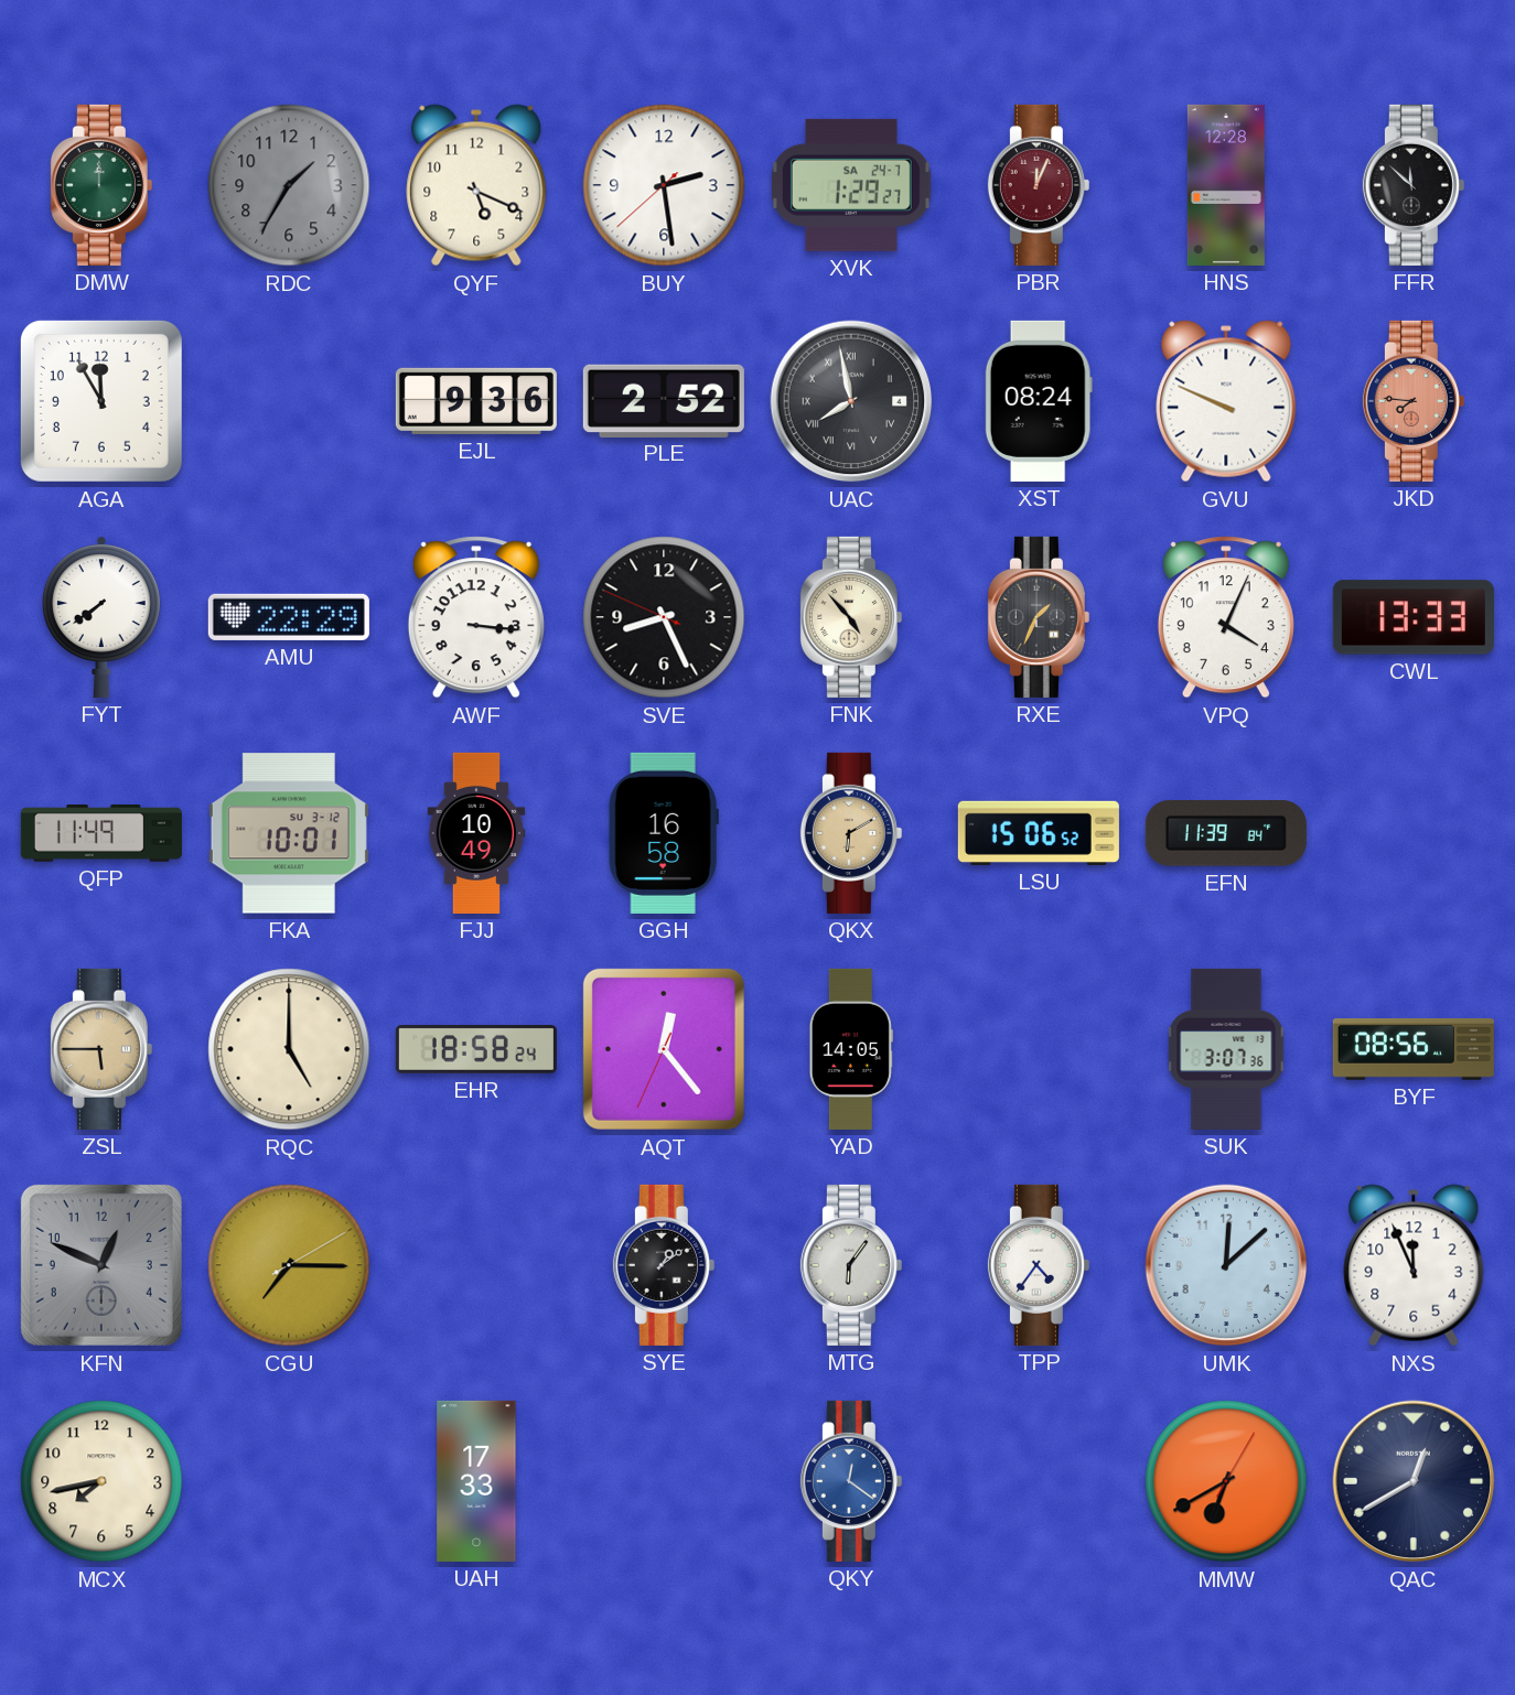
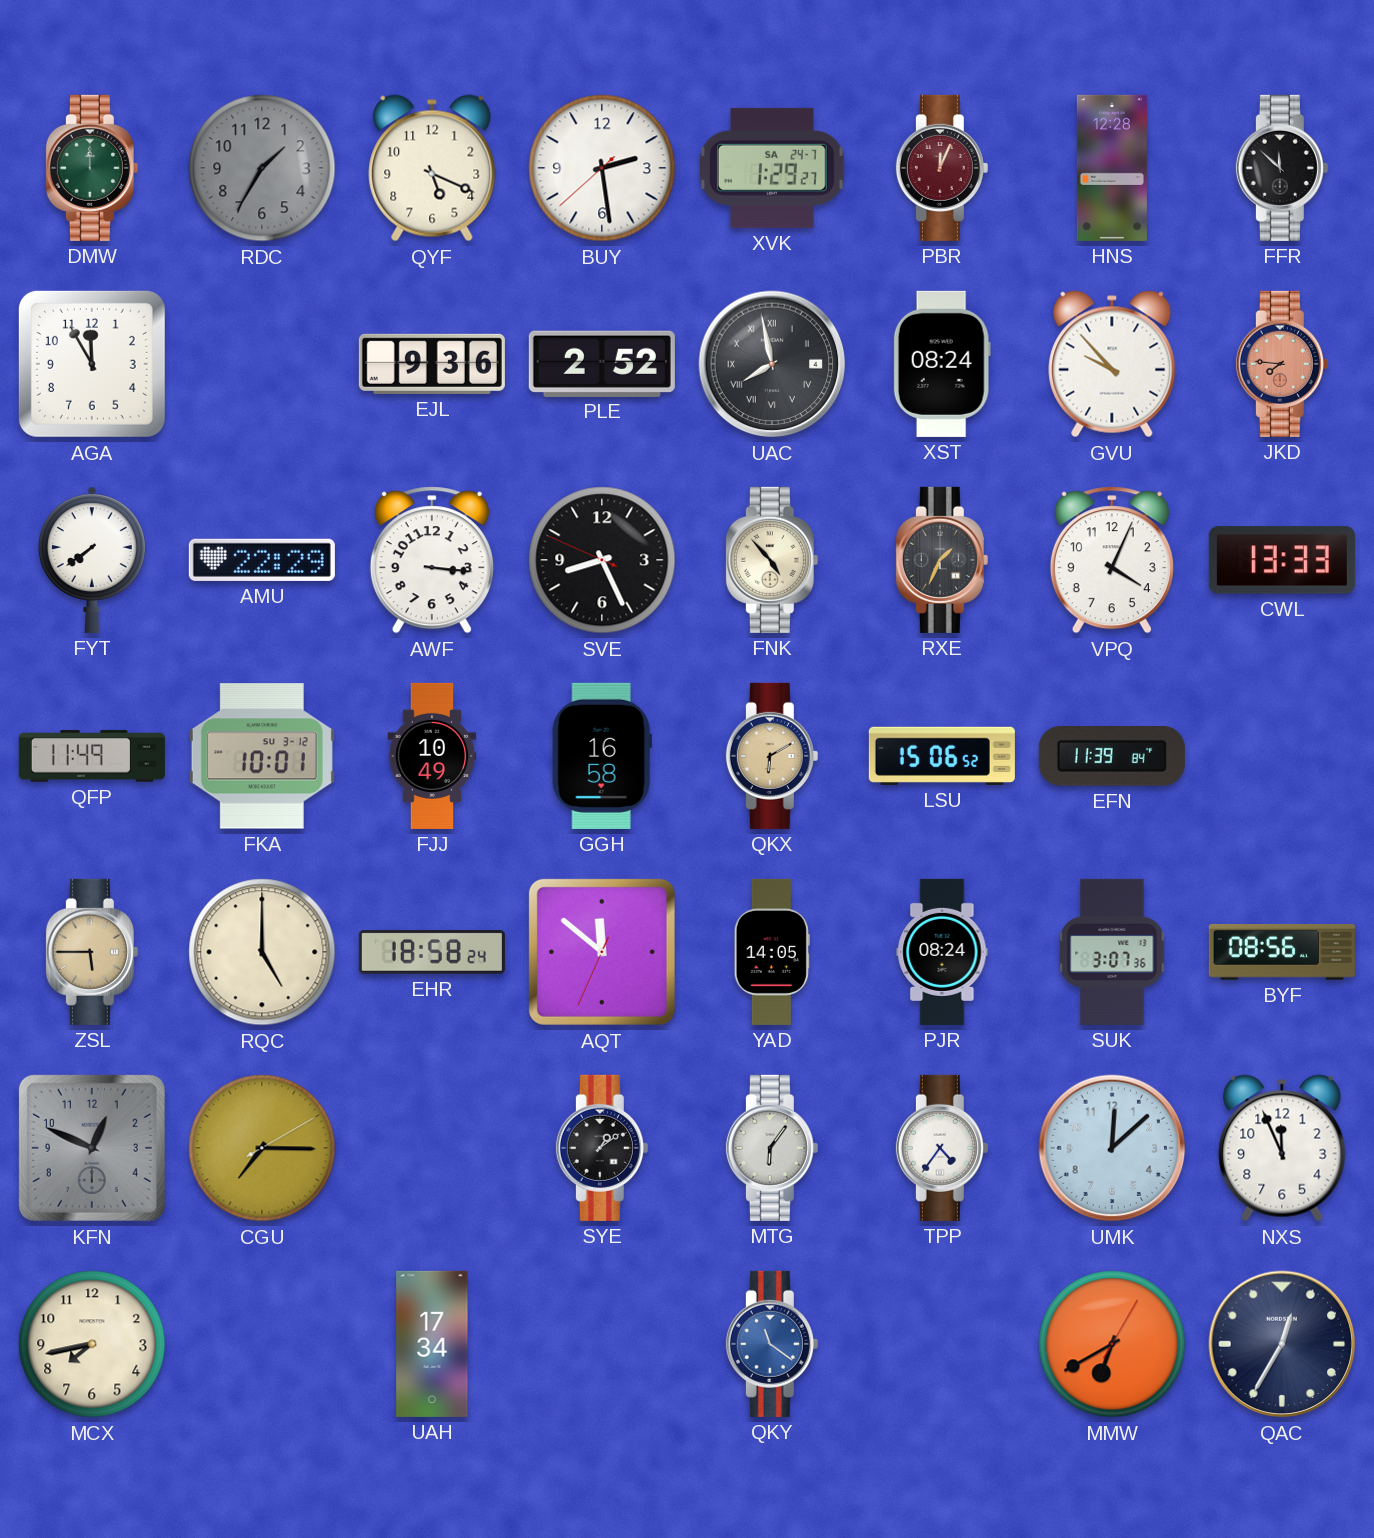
GVU: 9:49 -> 9:53
AQT: 12:23 -> 11:51
PJR: none -> 08:24
UAH: 17:33 -> 17:34
QKY: 12:21 -> 11:21
QAC: 12:40 -> 12:35
